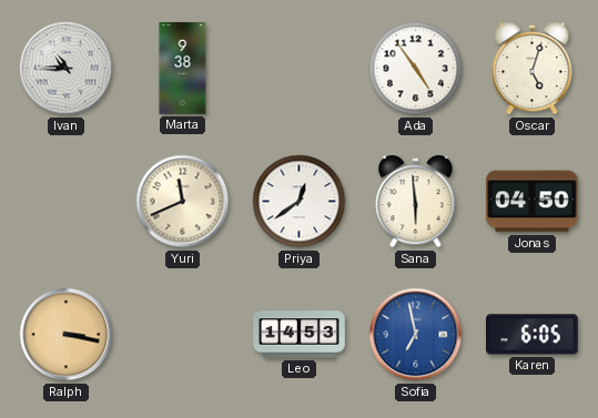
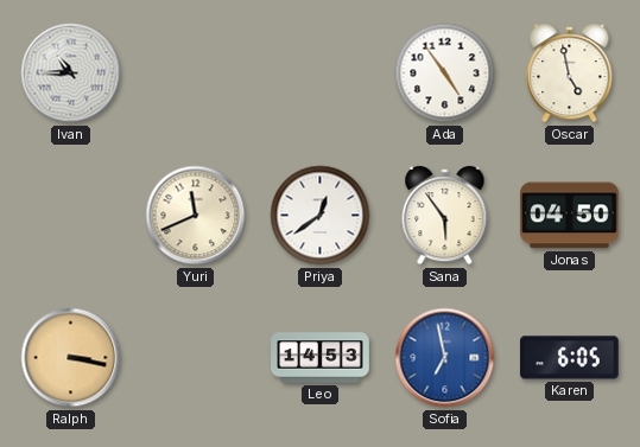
Marta: 9:38 -> none
Oscar: 5:03 -> 4:58
Sana: 5:59 -> 5:54
